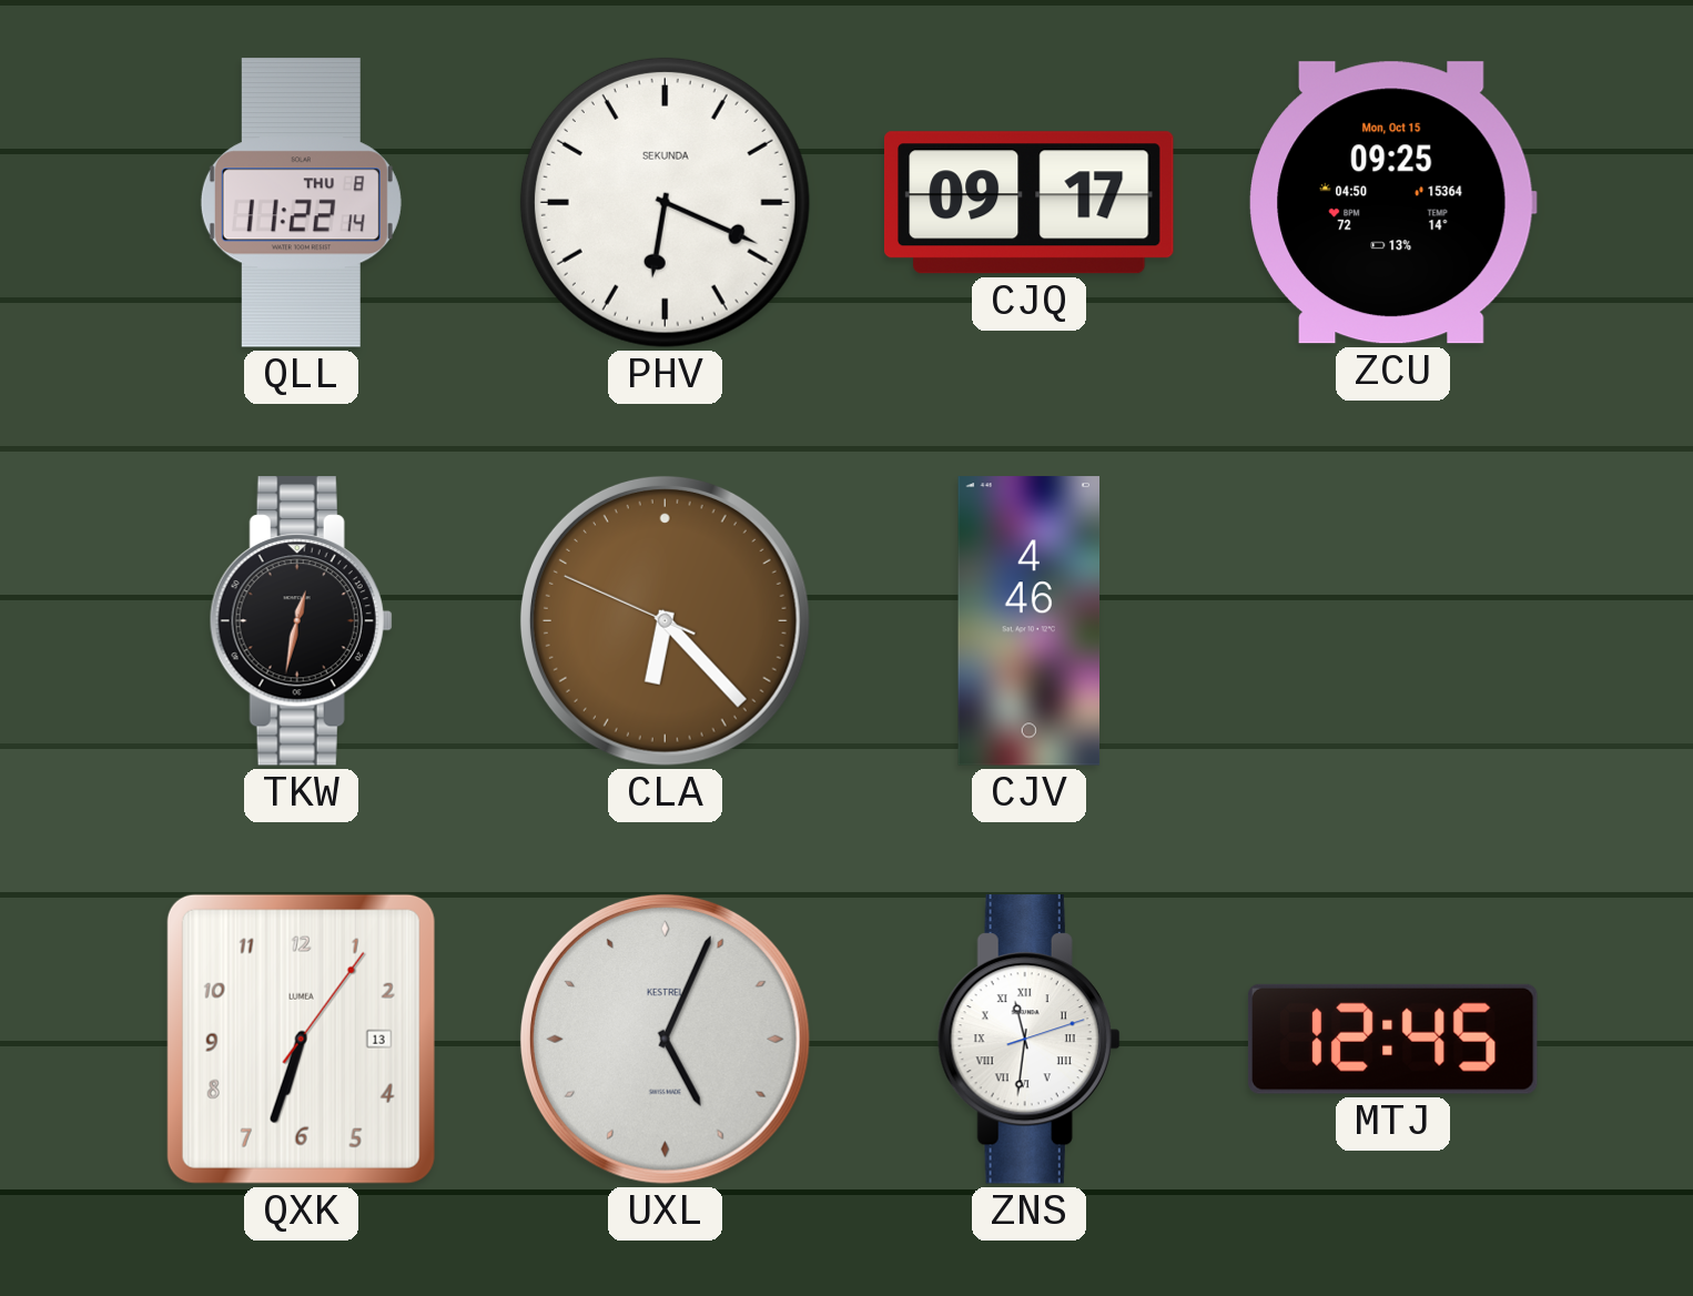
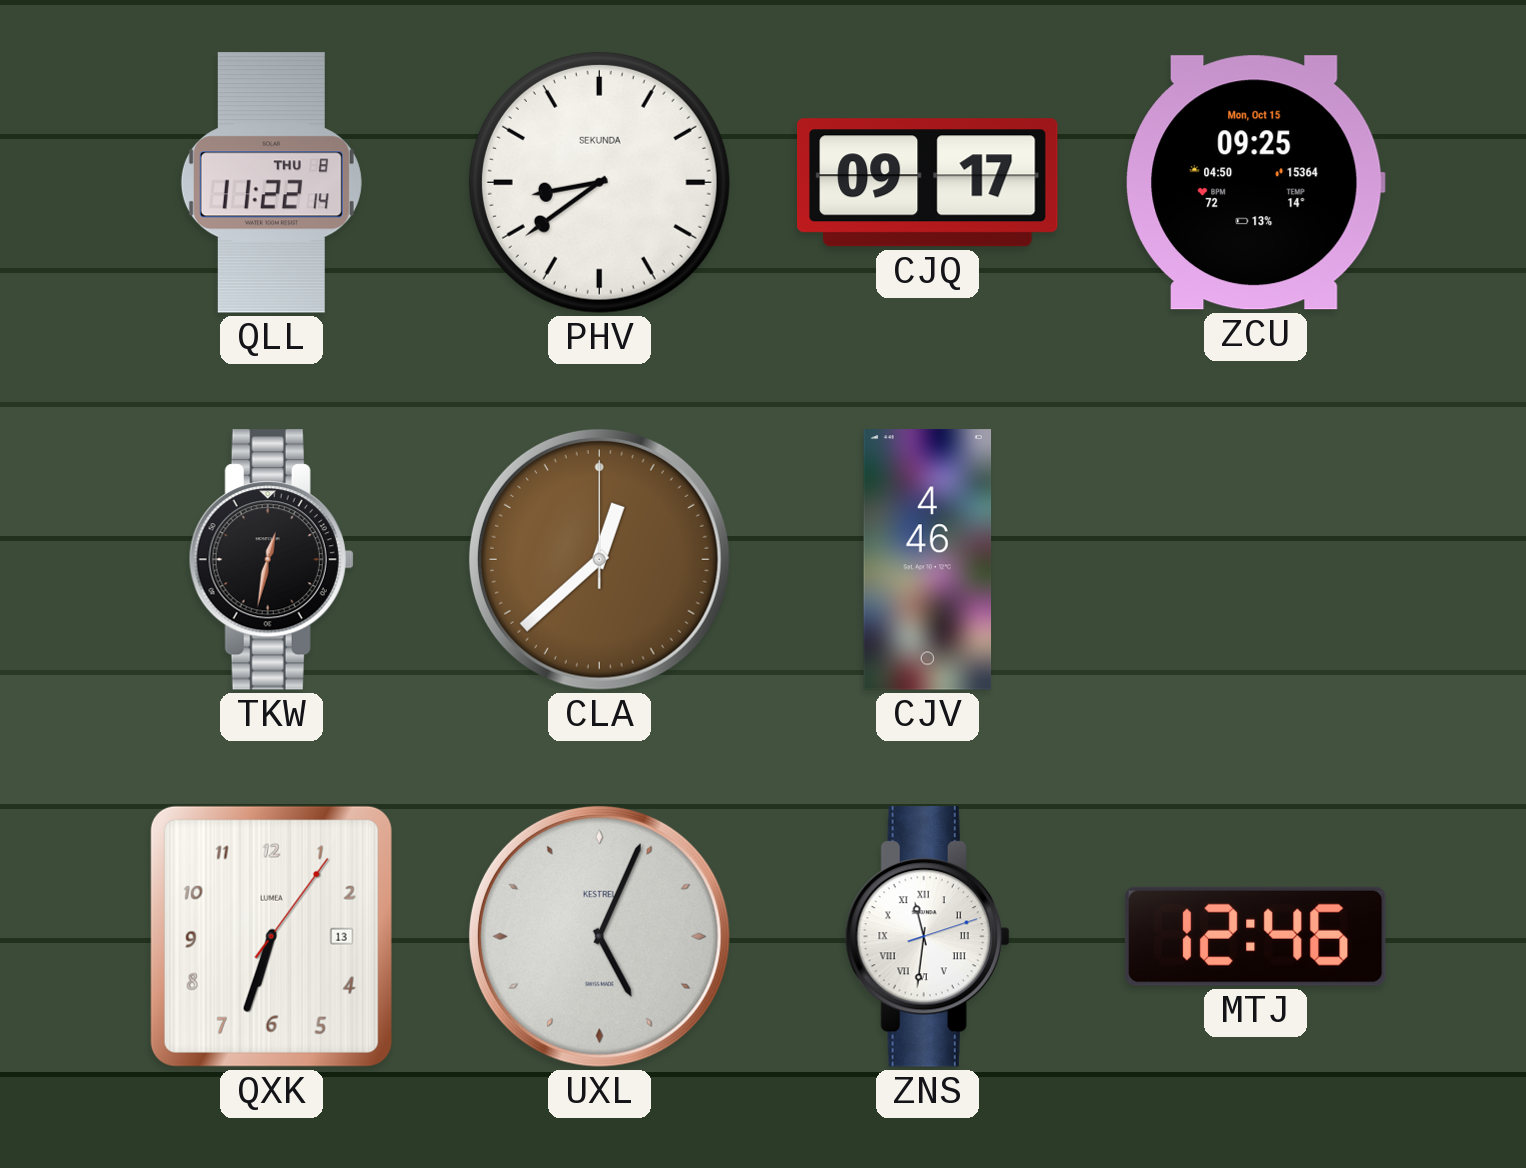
PHV: 6:19 -> 8:39
CLA: 6:22 -> 12:38
MTJ: 12:45 -> 12:46
